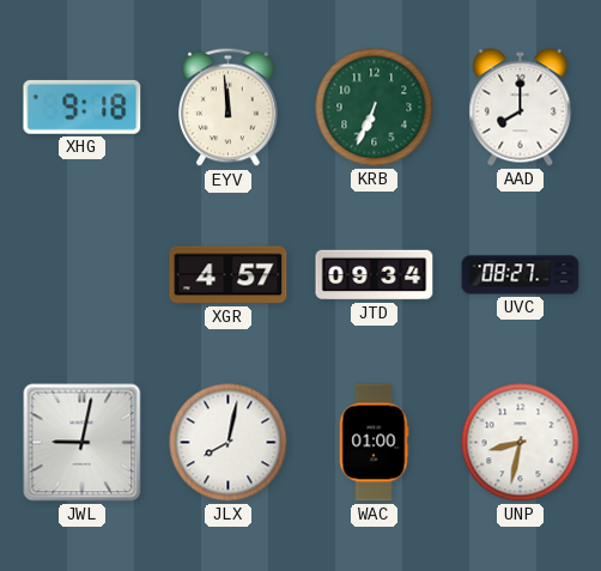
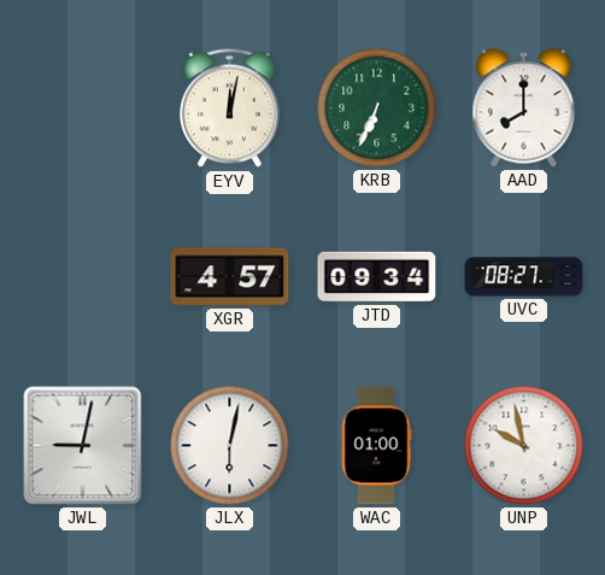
XHG: 9:18 -> none
EYV: 11:59 -> 12:02
JLX: 8:02 -> 6:02
UNP: 8:32 -> 9:58
